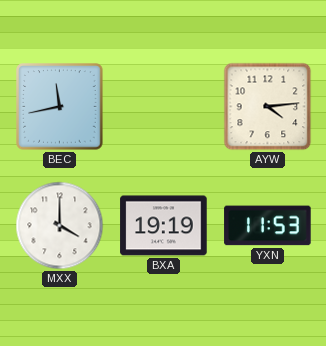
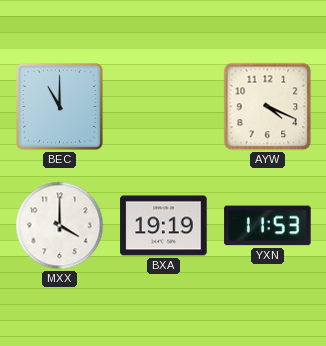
BEC: 11:43 -> 11:00
AYW: 4:14 -> 4:19
